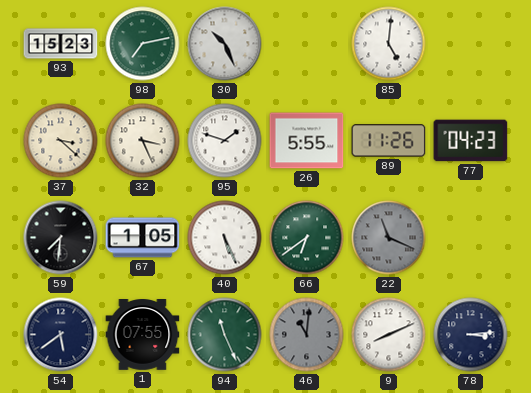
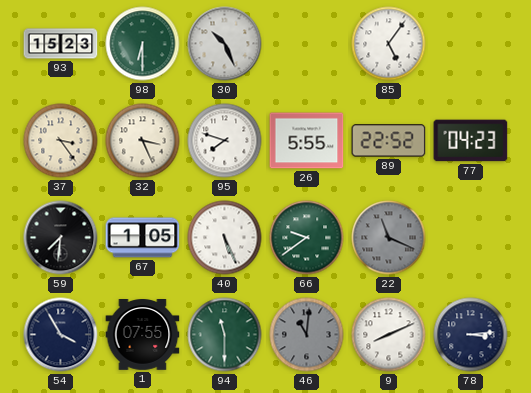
98: 7:13 -> 6:30
85: 5:01 -> 5:06
37: 3:22 -> 3:24
95: 1:48 -> 7:48
89: 11:26 -> 22:52
66: 6:39 -> 9:39
54: 5:39 -> 3:55
94: 11:26 -> 11:30
